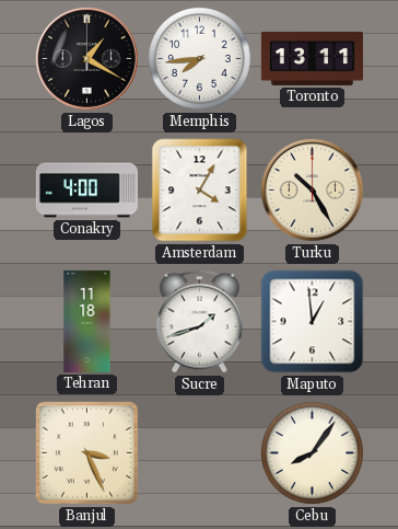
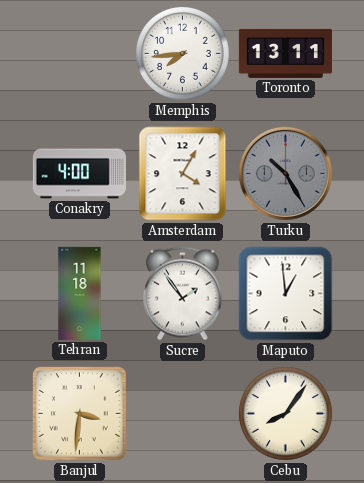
Lagos: 1:20 -> none
Turku dial: cream -> grey
Sucre: 1:42 -> 1:54
Banjul: 3:26 -> 3:31
